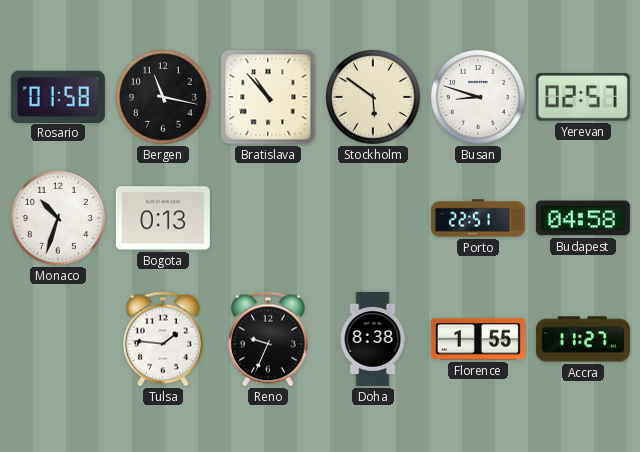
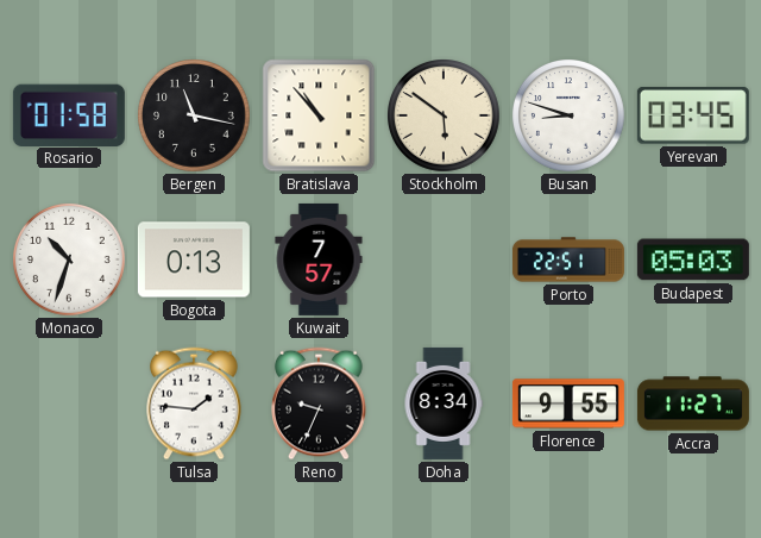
Yerevan: 02:57 -> 03:45
Kuwait: none -> 7:57
Budapest: 04:58 -> 05:03
Doha: 8:38 -> 8:34
Florence: 1:55 -> 9:55
